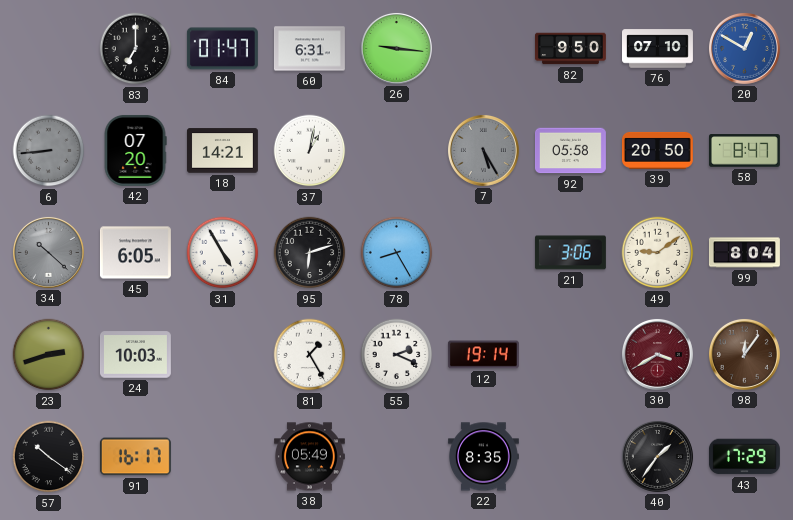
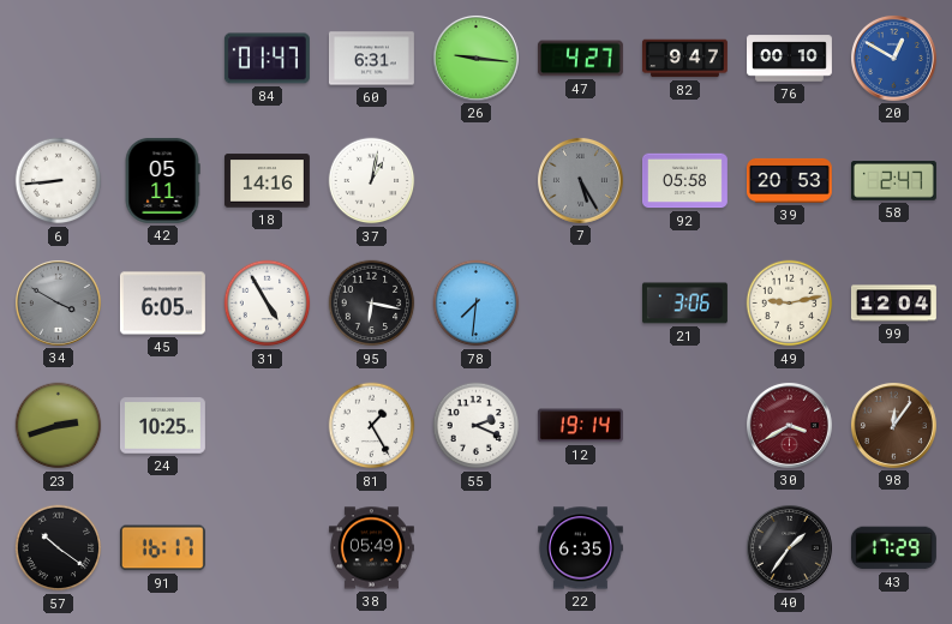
83: 7:00 -> none
47: none -> 4:27
82: 9:50 -> 9:47
76: 07:10 -> 00:10
6 dial: grey -> white
42: 07:20 -> 05:11
18: 14:21 -> 14:16
39: 20:50 -> 20:53
58: 8:47 -> 2:47
34: 10:22 -> 3:50
95: 6:12 -> 6:17
78: 8:25 -> 7:31
49: 9:09 -> 9:13
99: 8:04 -> 12:04
24: 10:03 -> 10:25
22: 8:35 -> 6:35
